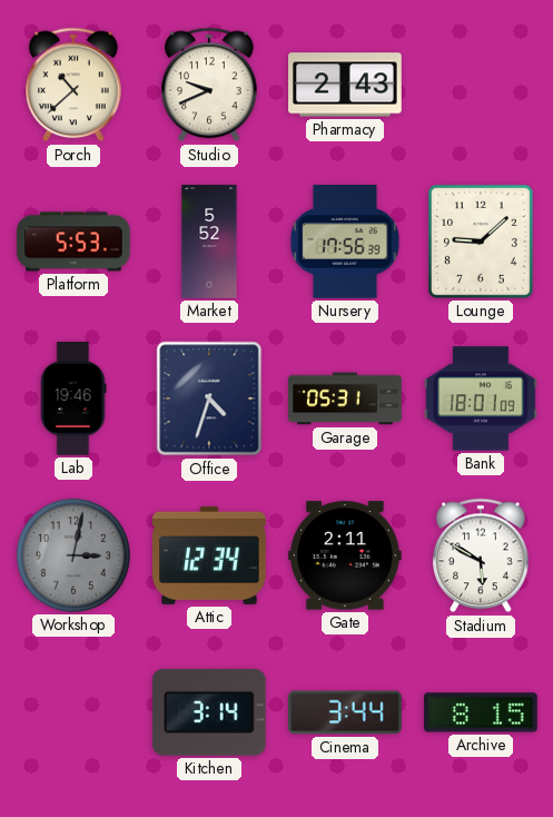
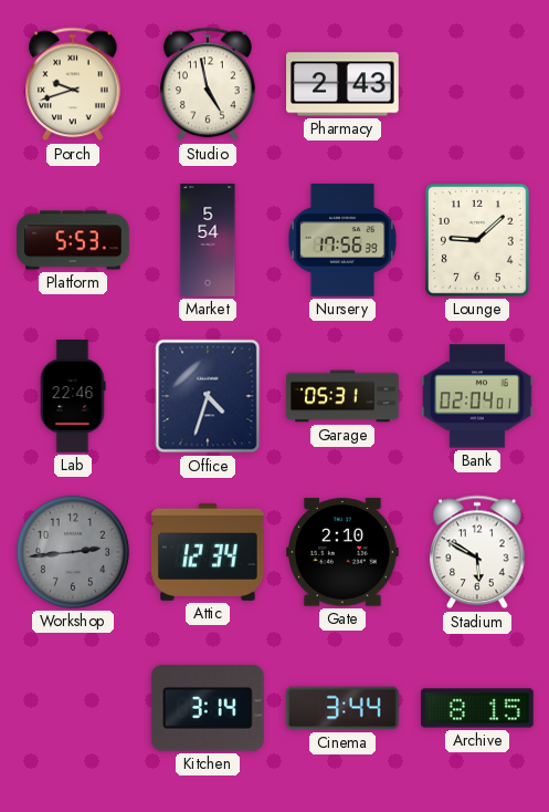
Porch: 10:38 -> 9:42
Studio: 9:41 -> 4:58
Market: 5:52 -> 5:54
Lab: 19:46 -> 22:46
Bank: 18:01 -> 02:04
Workshop: 3:02 -> 2:44
Gate: 2:11 -> 2:10
